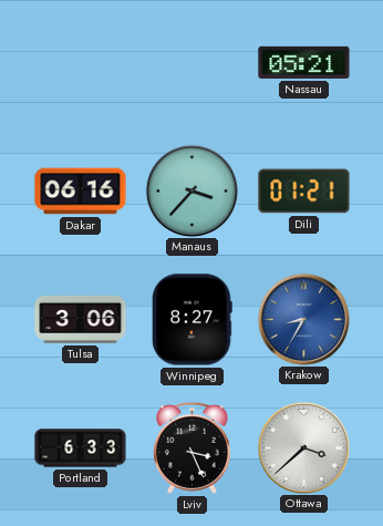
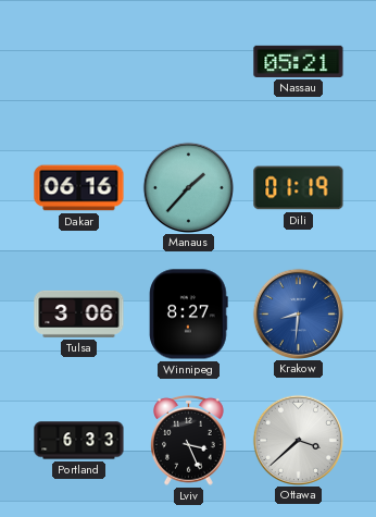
Manaus: 3:37 -> 1:37
Dili: 01:21 -> 01:19
Krakow: 8:35 -> 8:31
